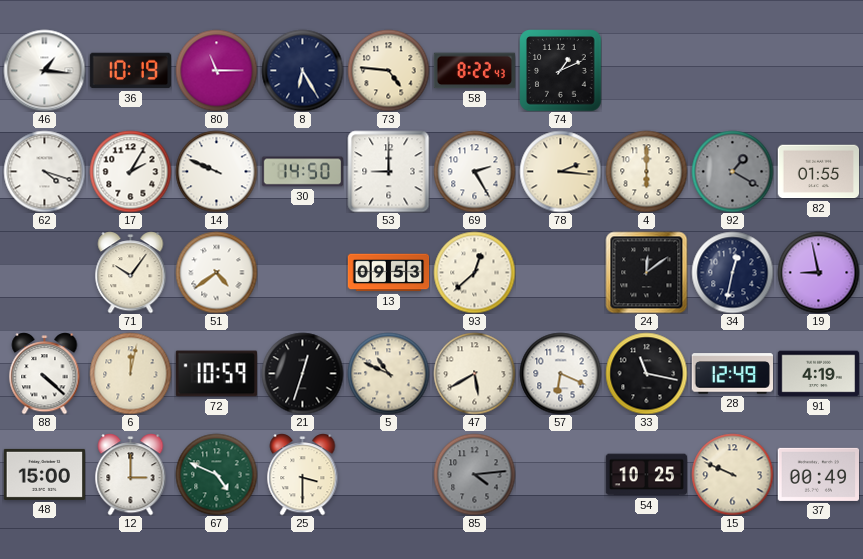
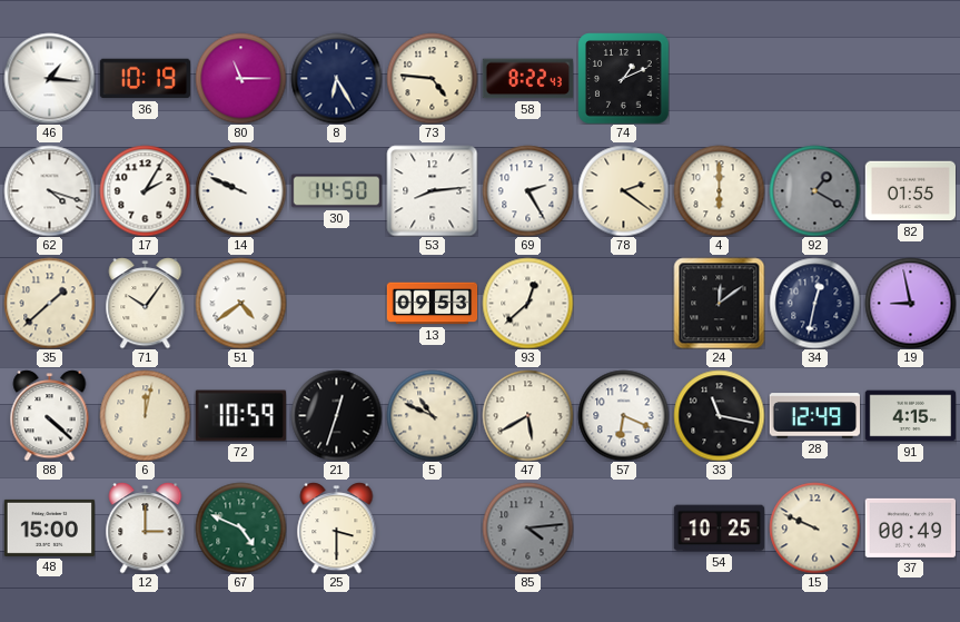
53: 9:00 -> 8:14
78: 2:16 -> 2:21
35: none -> 1:38
91: 4:19 -> 4:15
